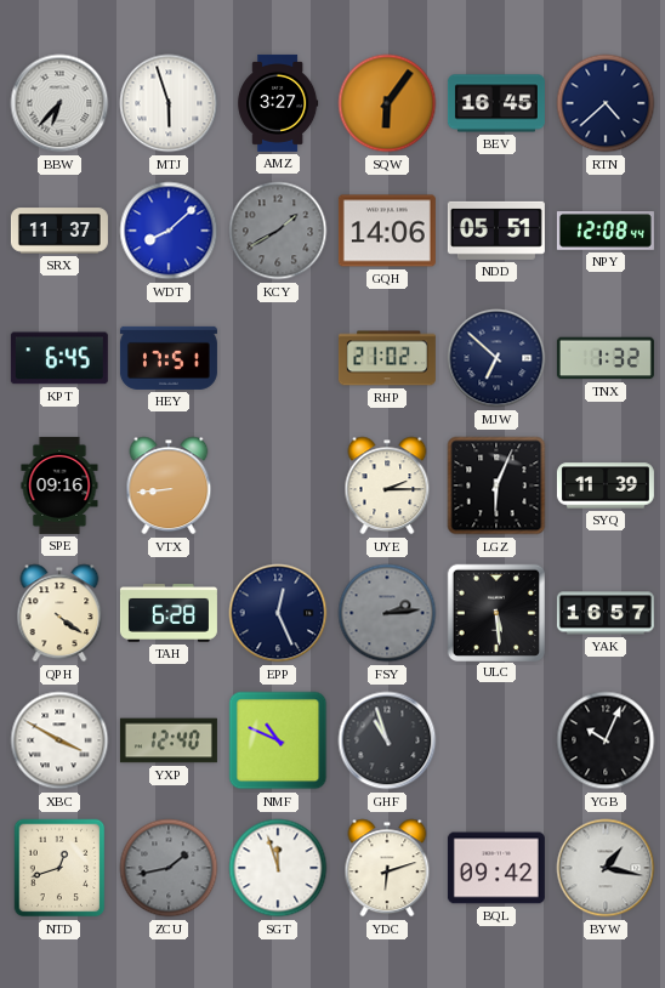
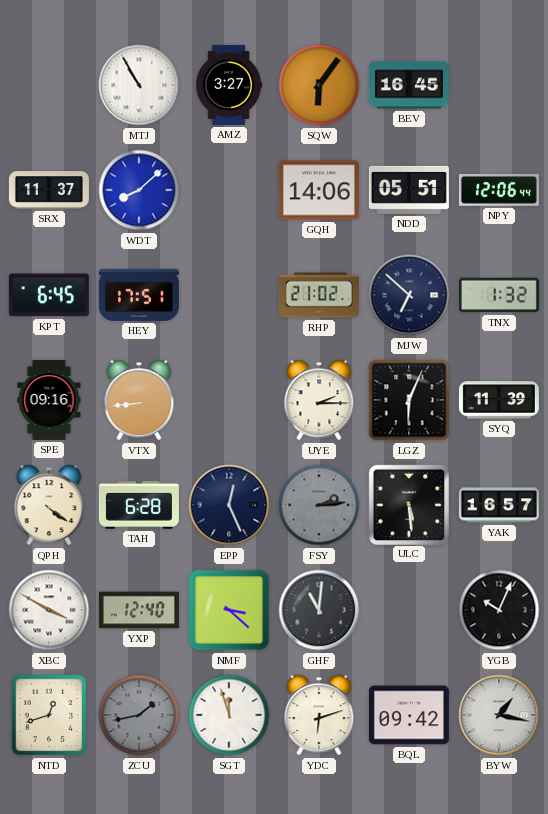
BBW: 6:37 -> none
MTJ: 5:57 -> 10:55
RTN: 4:38 -> none
KCY: 1:40 -> none
NPY: 12:08 -> 12:06
NMF: 10:49 -> 3:22
GHF: 10:57 -> 11:01
